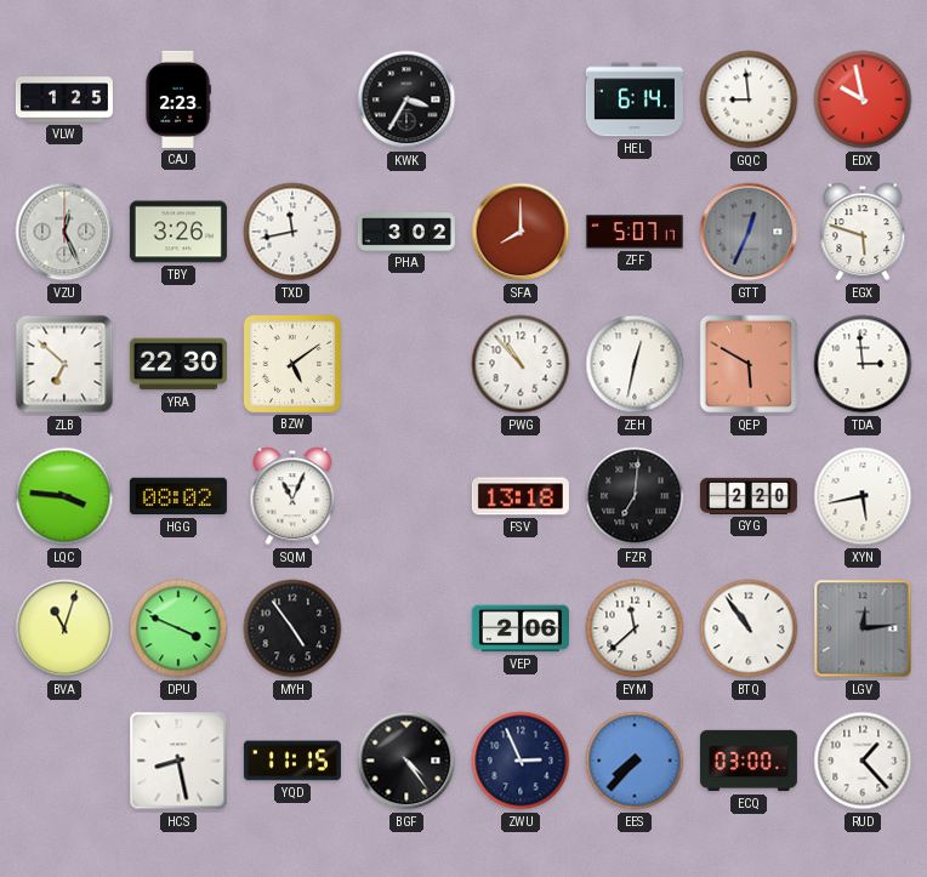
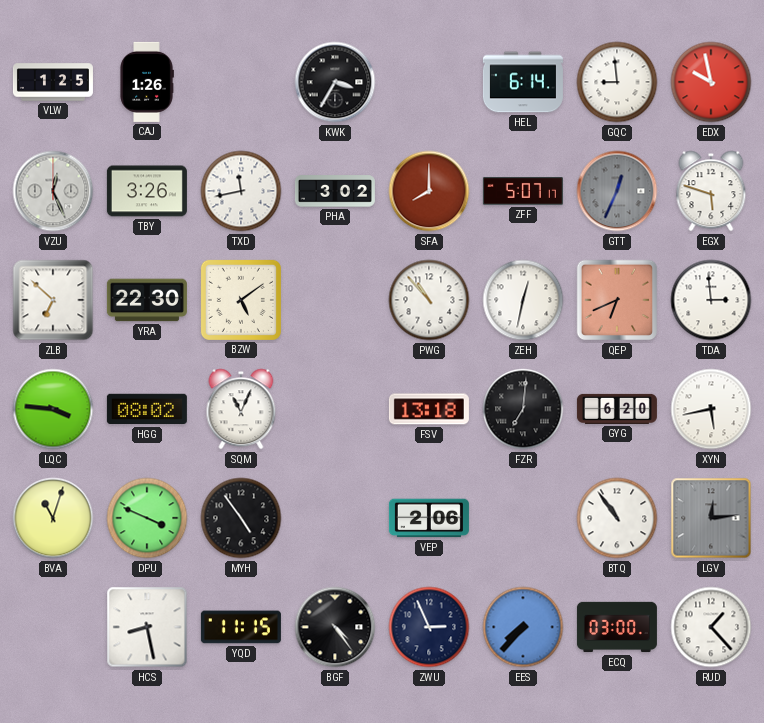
CAJ: 2:23 -> 1:26
QEP: 5:50 -> 6:41
GYG: 2:20 -> 6:20
EYM: 11:38 -> none
